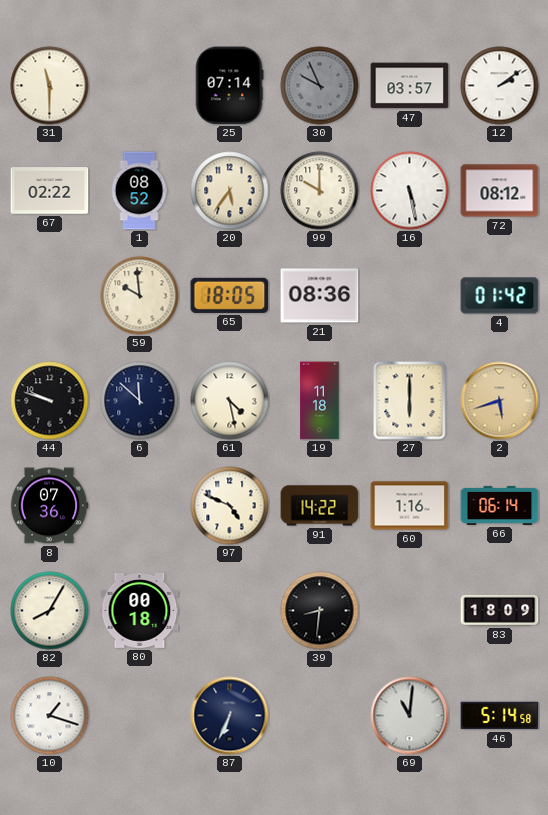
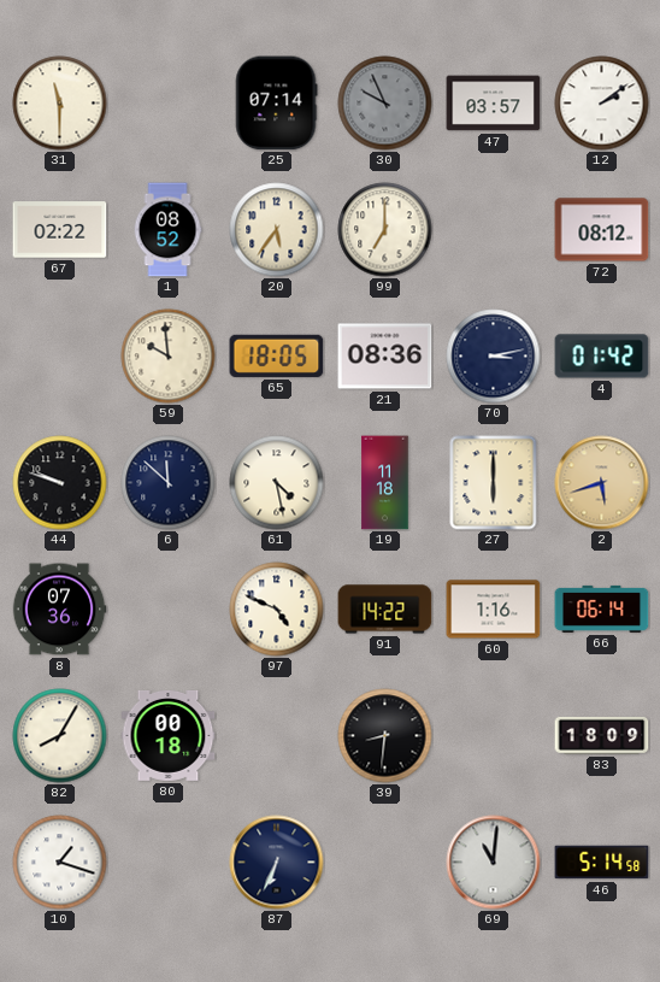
99: 10:00 -> 7:00
16: 5:28 -> none
70: none -> 3:13
